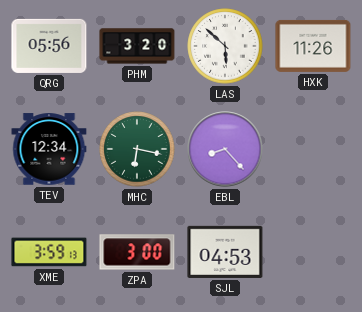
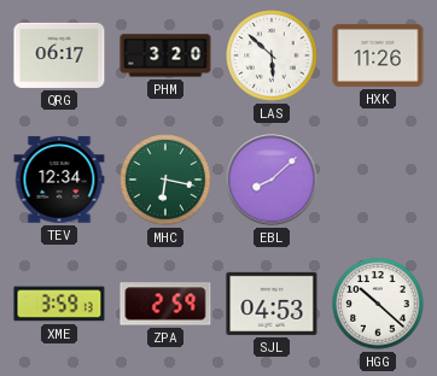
QRG: 05:56 -> 06:17
EBL: 8:23 -> 8:08
ZPA: 3:00 -> 2:59
HGG: none -> 10:22
